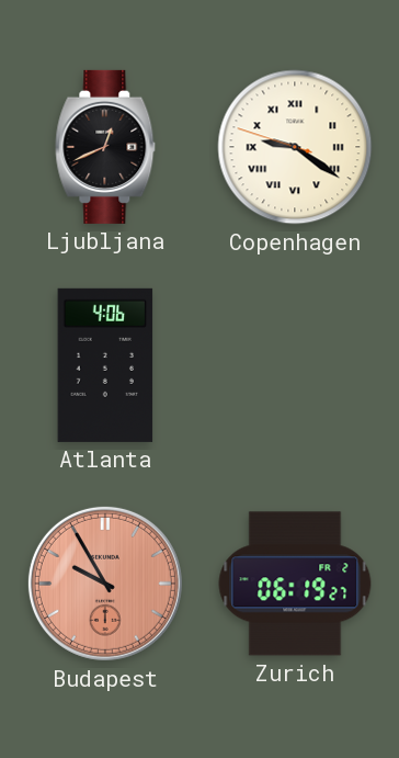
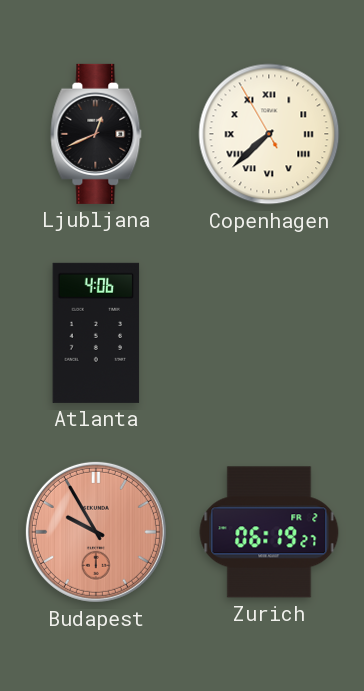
Copenhagen: 9:20 -> 7:37
